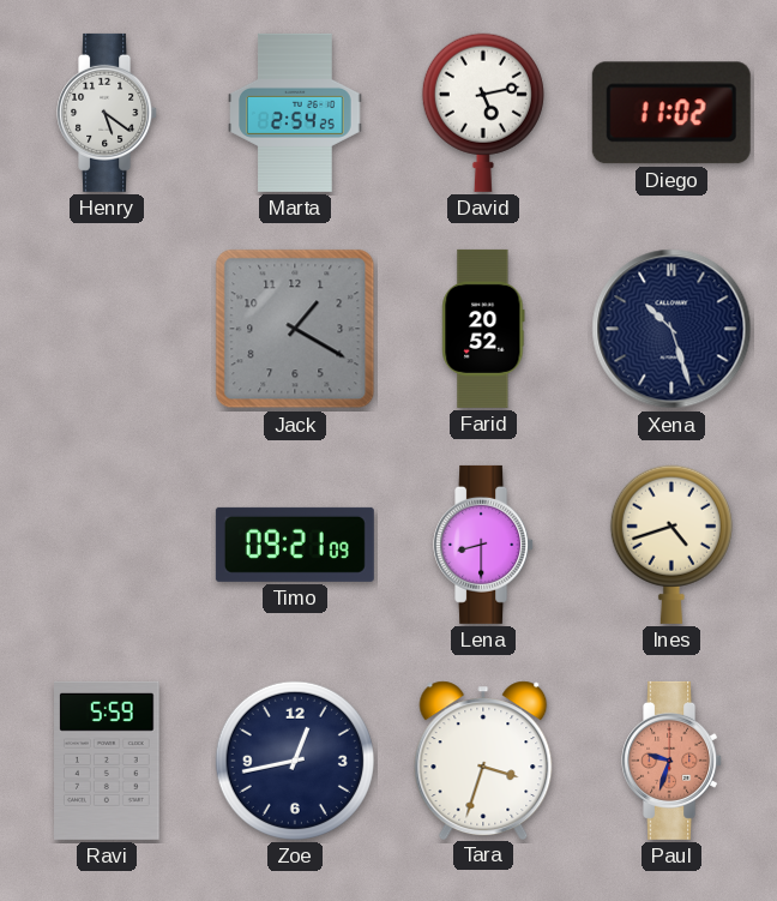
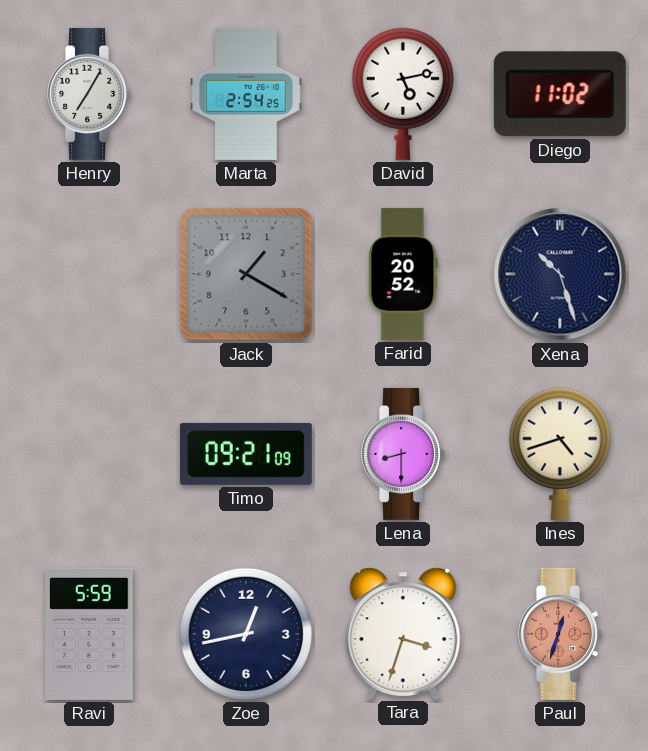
Henry: 5:21 -> 7:05
Paul: 9:33 -> 12:33
